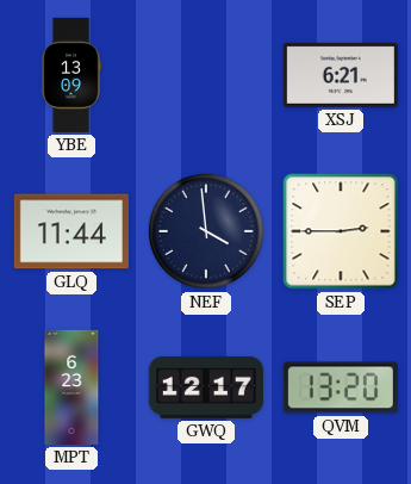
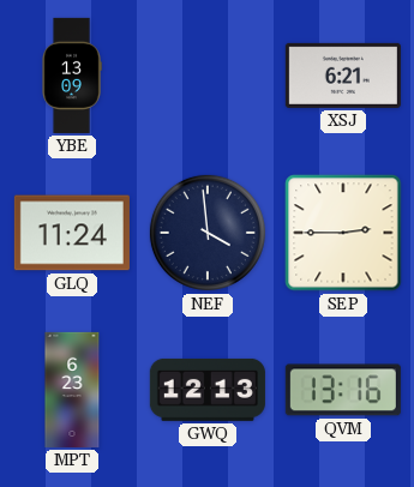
GLQ: 11:44 -> 11:24
GWQ: 12:17 -> 12:13
QVM: 13:20 -> 13:16
